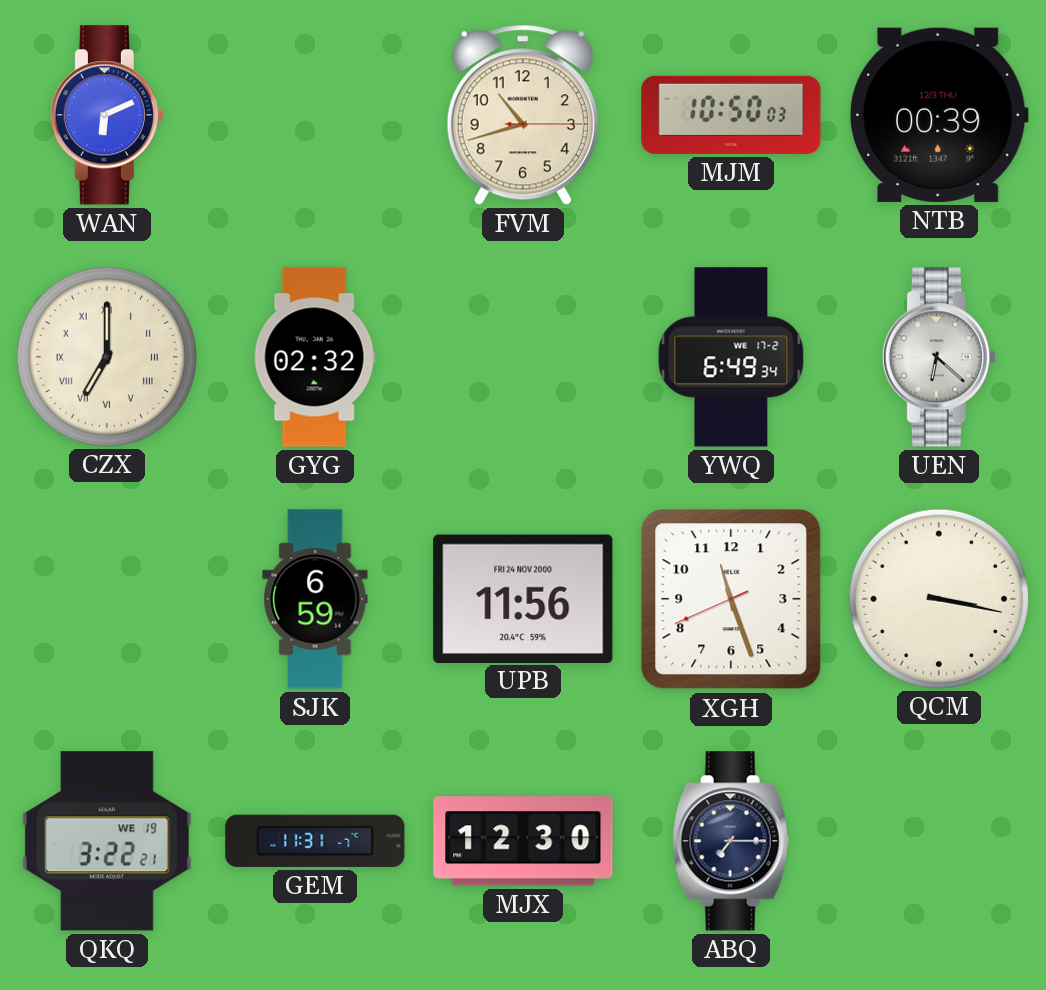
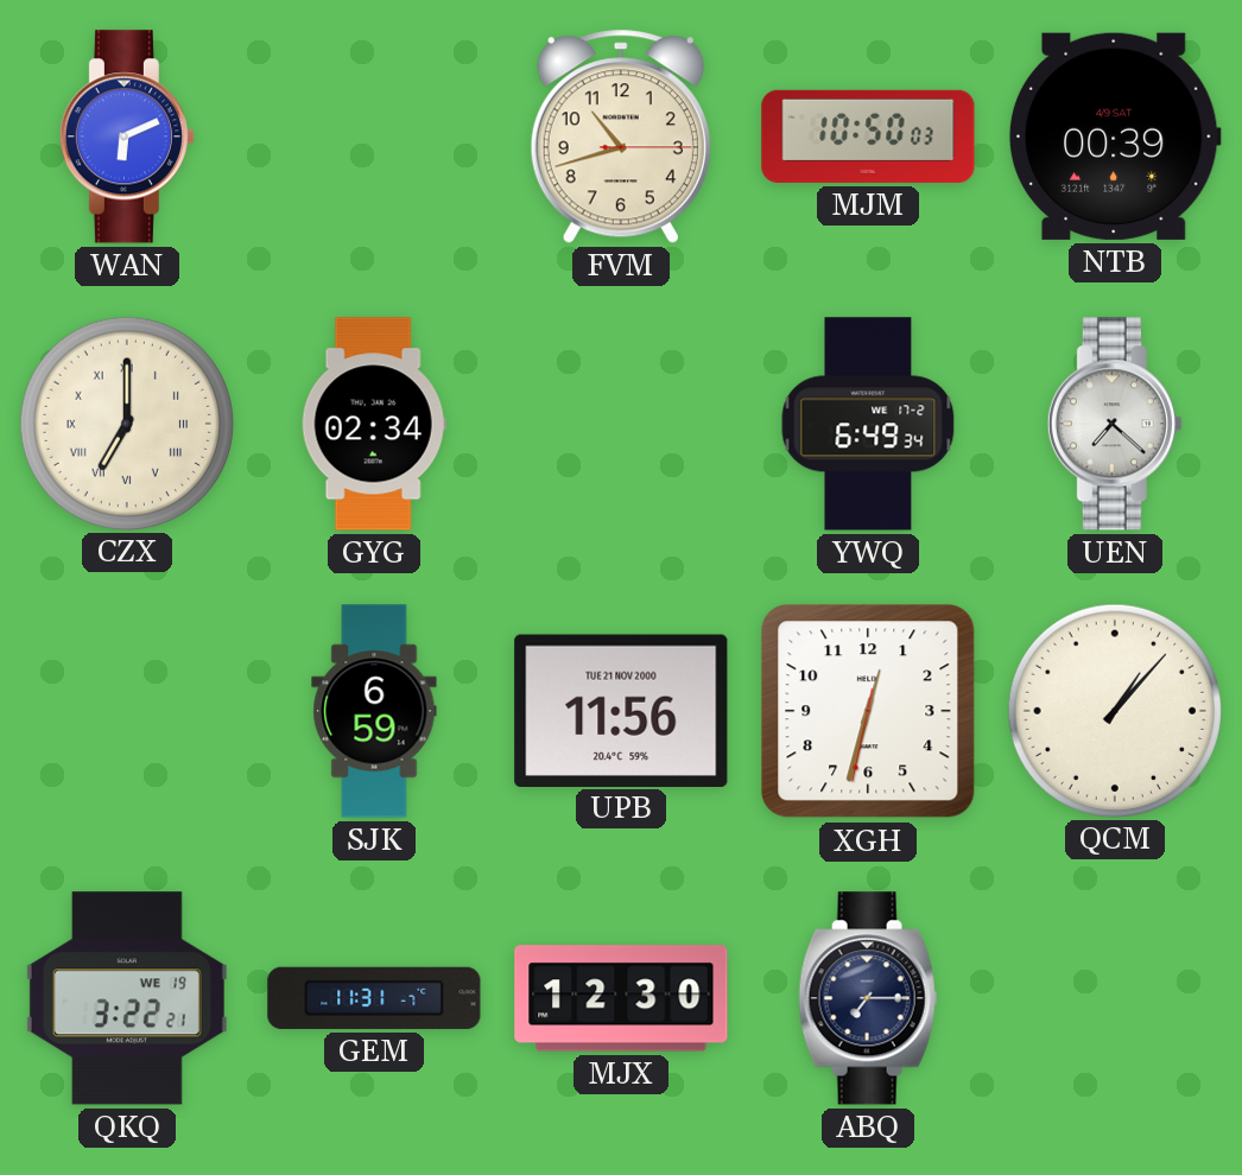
NTB date: 12/3 THU -> 4/9 SAT
GYG: 02:32 -> 02:34
UEN: 6:22 -> 7:22
UPB date: FRI 24 NOV 2000 -> TUE 21 NOV 2000
XGH: 11:26 -> 12:32
QCM: 3:17 -> 1:07
